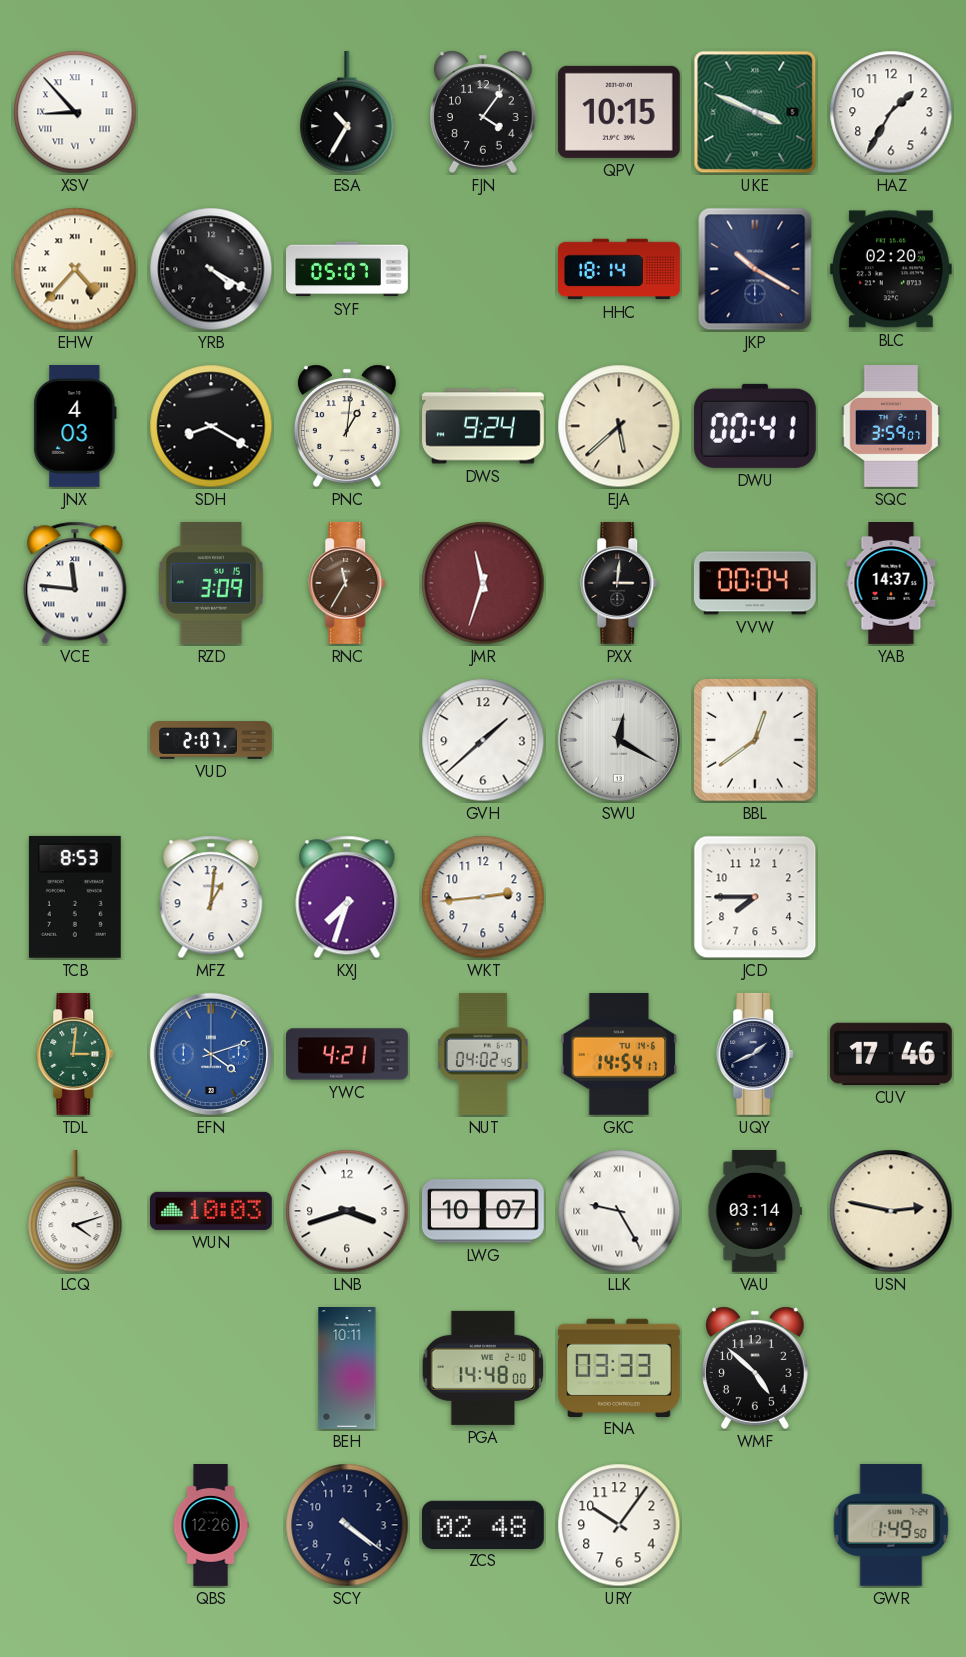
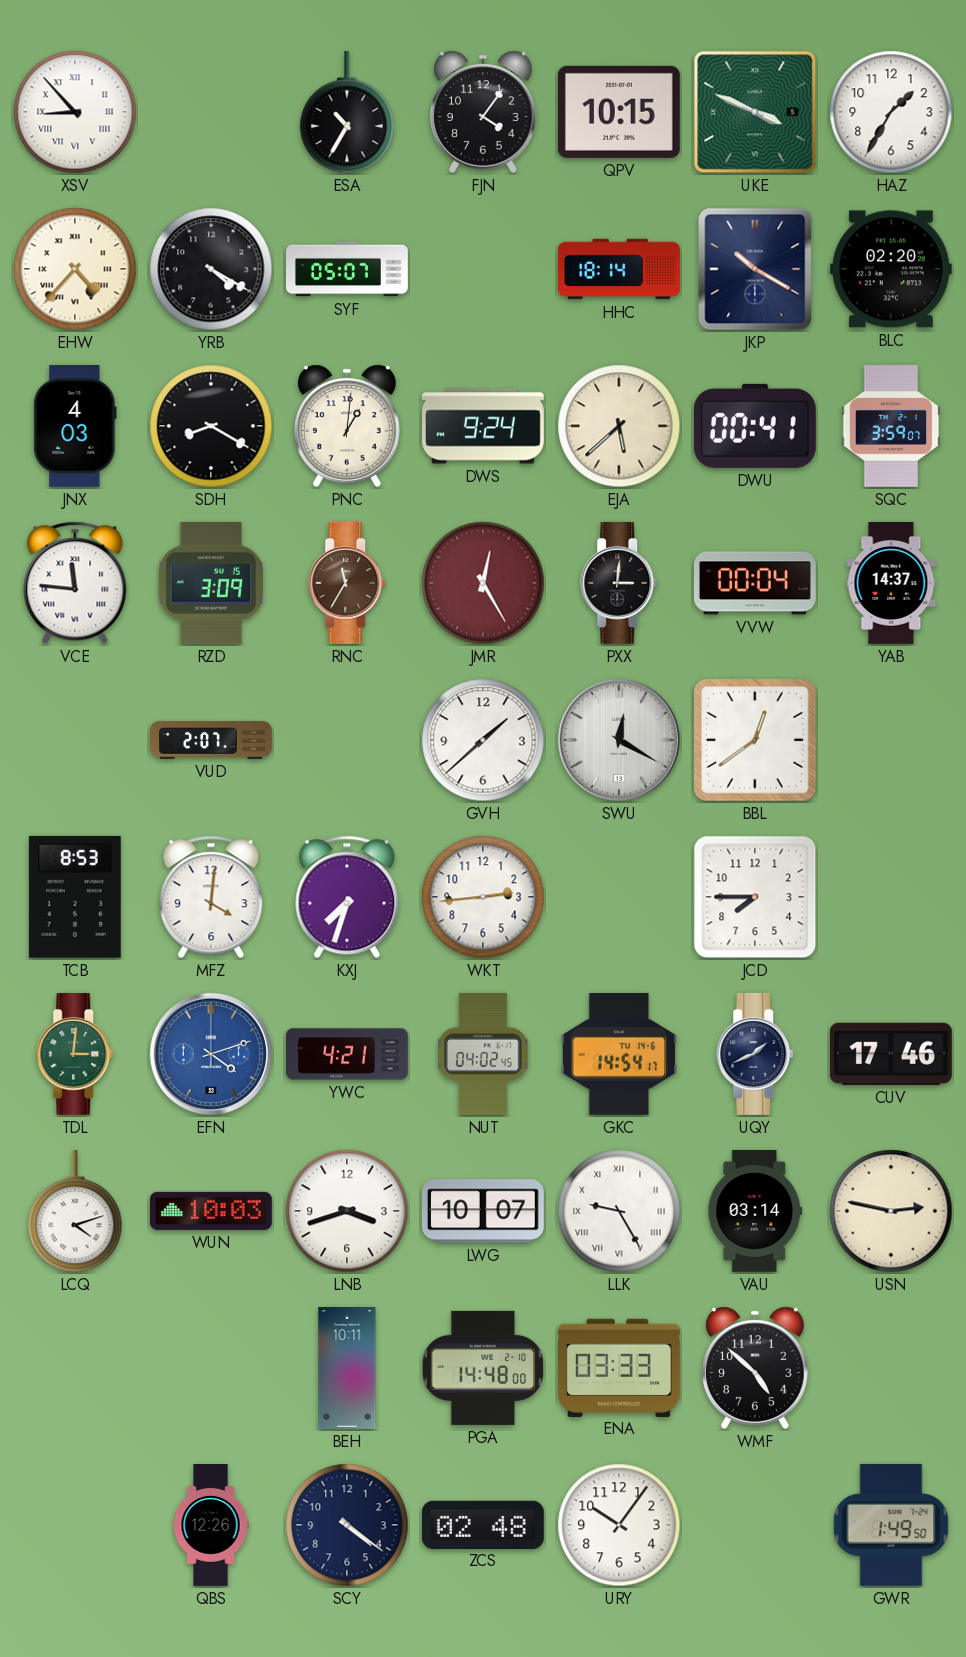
JMR: 11:33 -> 12:25
MFZ: 1:01 -> 4:01
